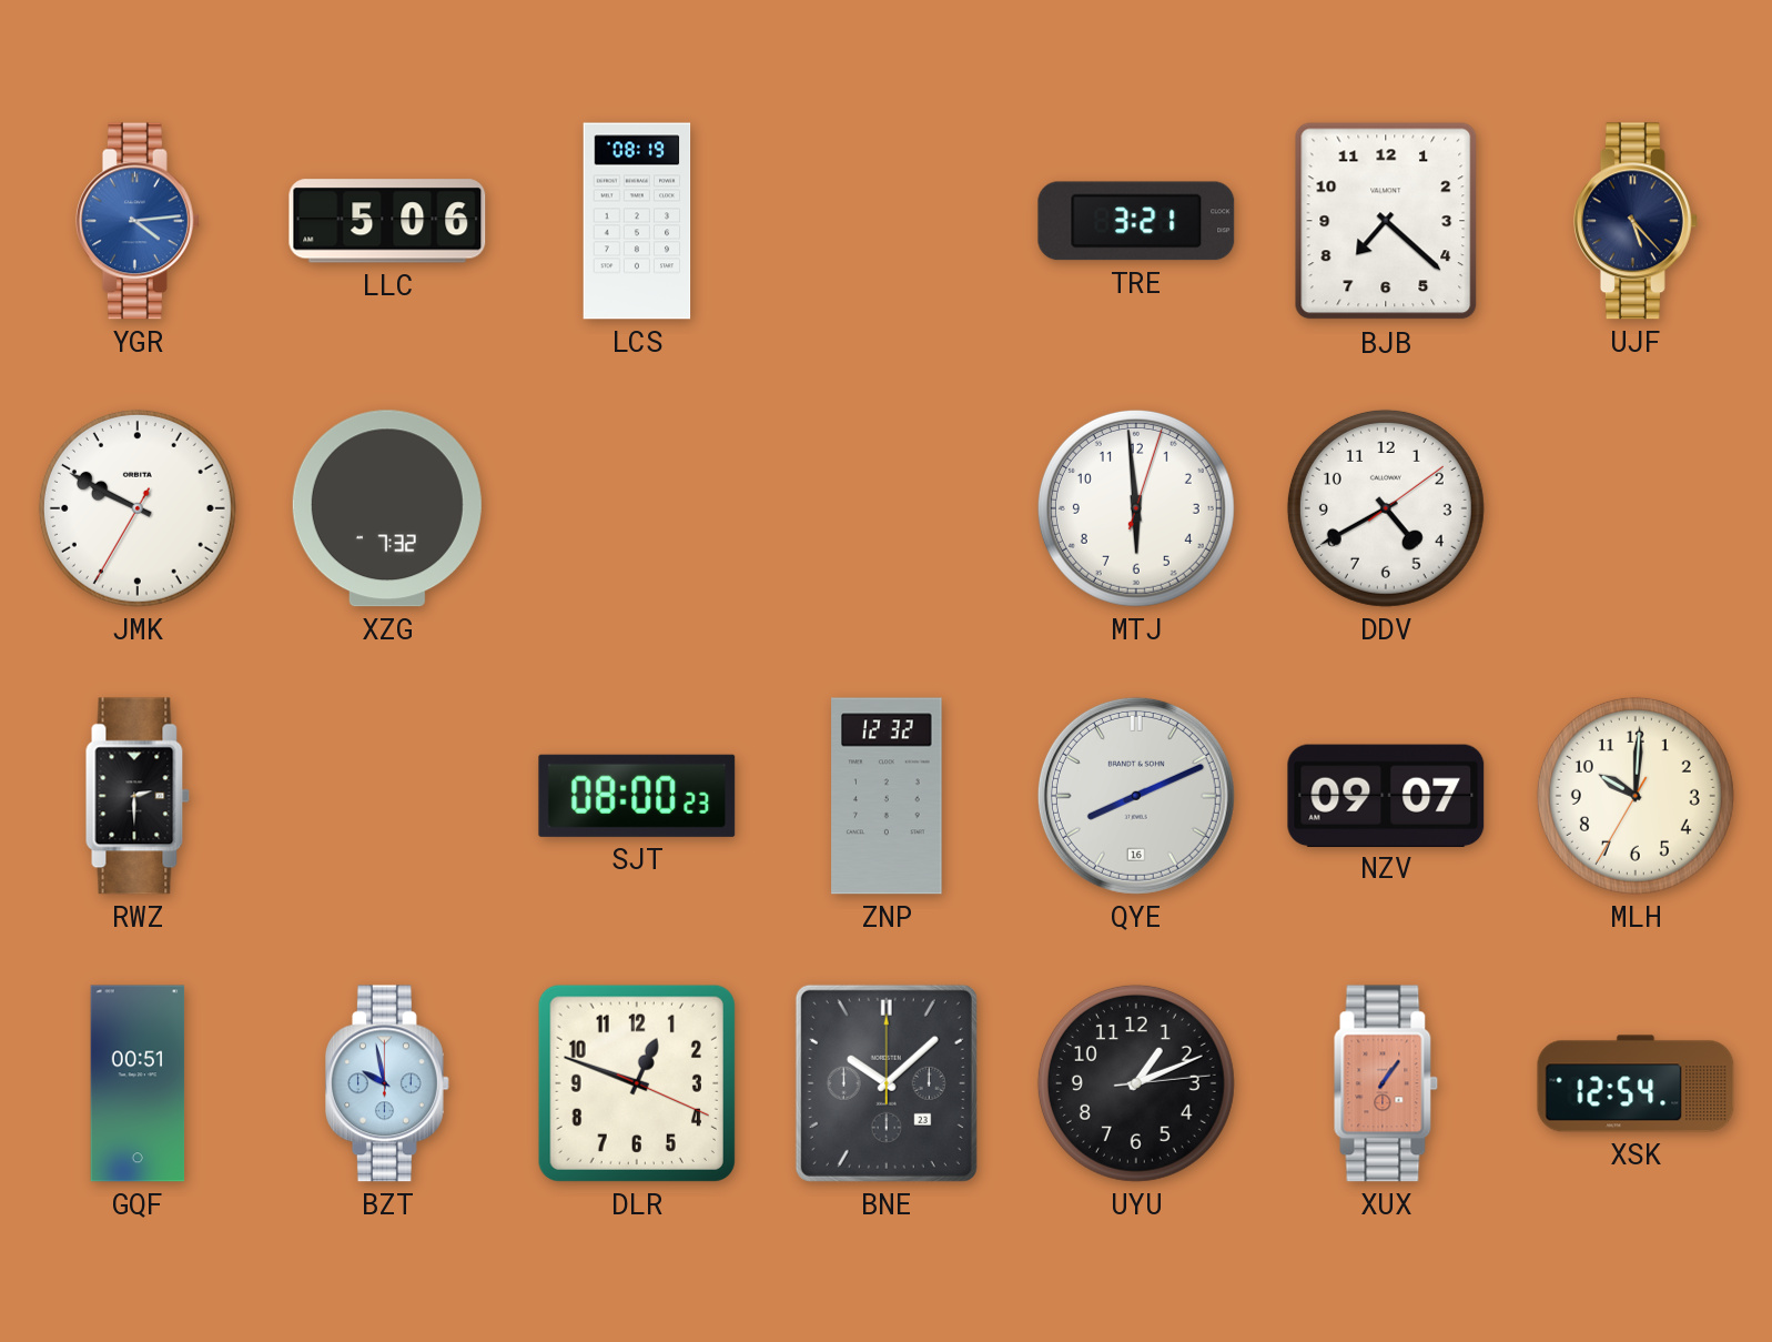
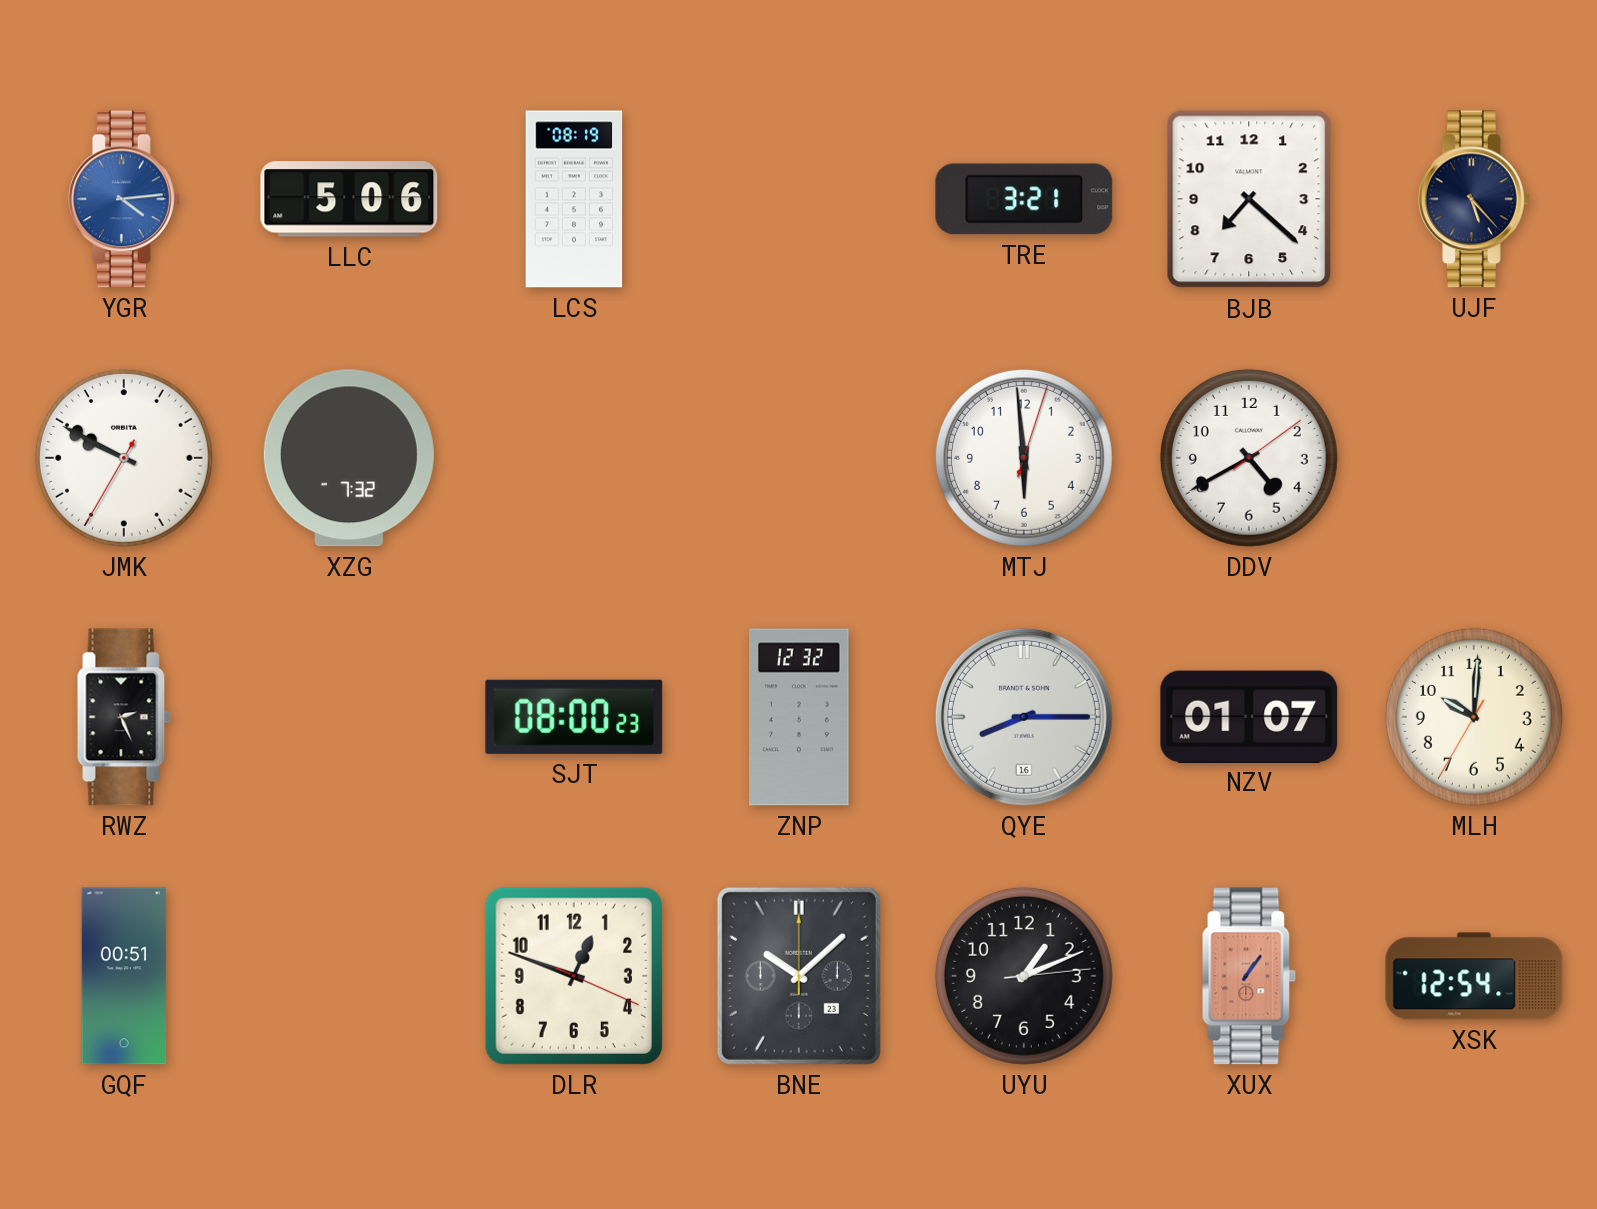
RWZ: 2:30 -> 2:26
QYE: 8:11 -> 8:15
NZV: 09:07 -> 01:07
BZT: 9:58 -> none
